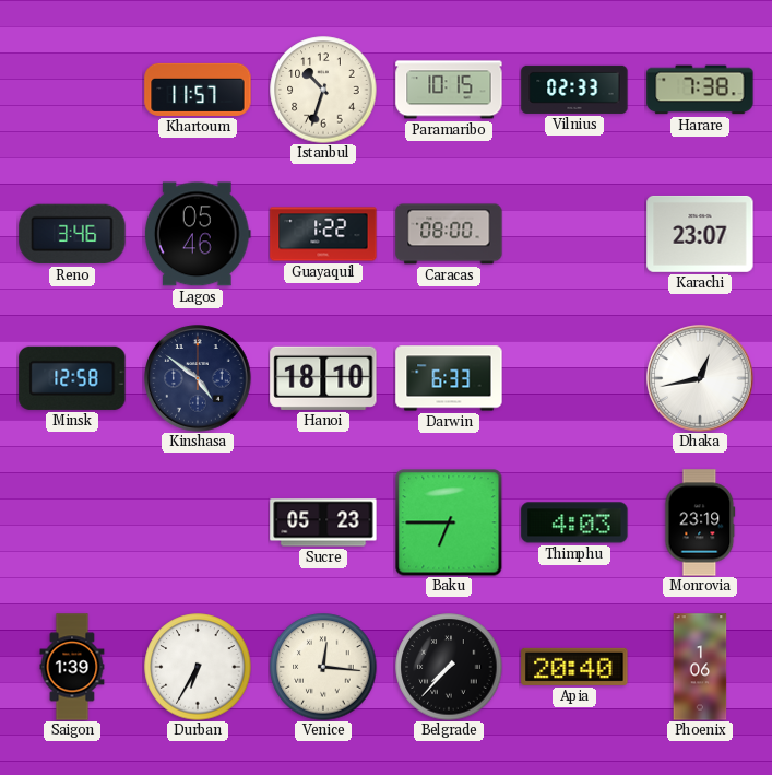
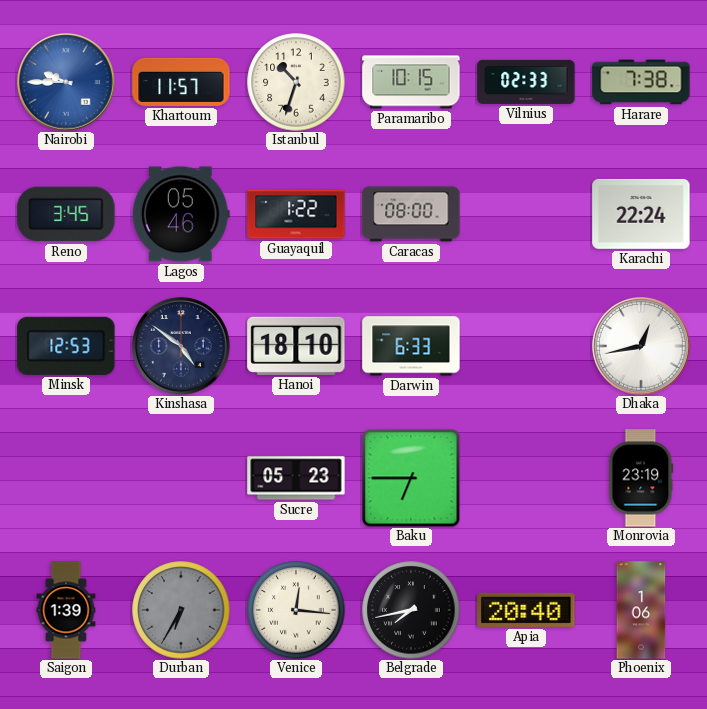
Nairobi: none -> 9:45
Reno: 3:46 -> 3:45
Karachi: 23:07 -> 22:24
Minsk: 12:58 -> 12:53
Thimphu: 4:03 -> none
Durban dial: white -> grey
Belgrade: 7:37 -> 7:43
